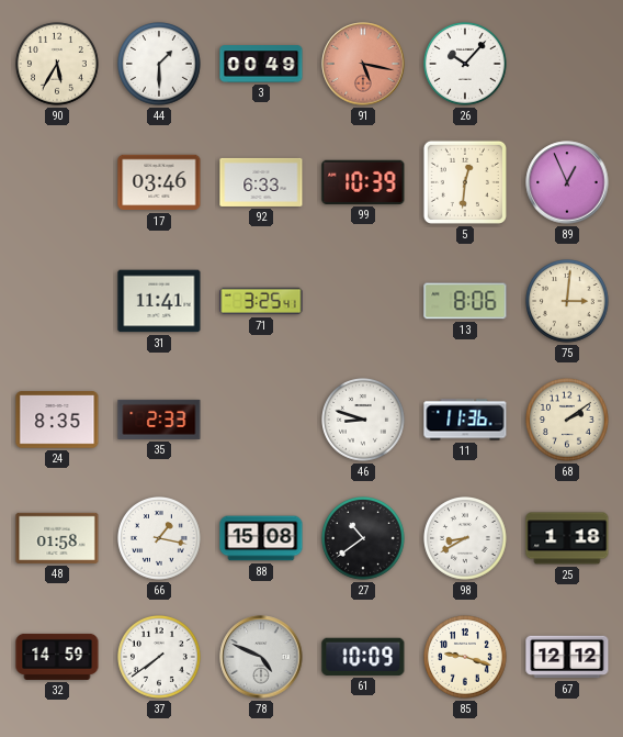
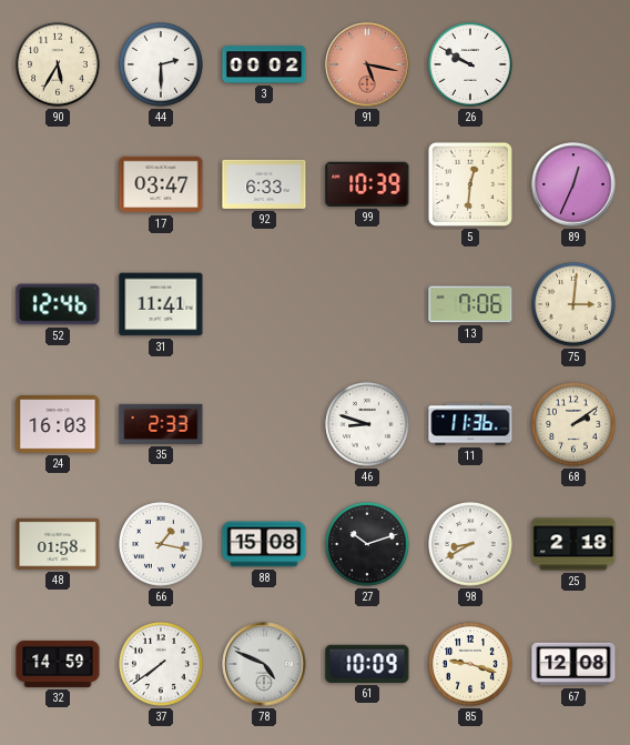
44: 1:30 -> 2:30
3: 00:49 -> 00:02
26: 10:07 -> 9:50
17: 03:46 -> 03:47
89: 12:56 -> 12:34
52: none -> 12:46
71: 3:25 -> none
13: 8:06 -> 7:06
24: 8:35 -> 16:03
27: 10:39 -> 10:12
25: 1:18 -> 2:18
67: 12:12 -> 12:08
